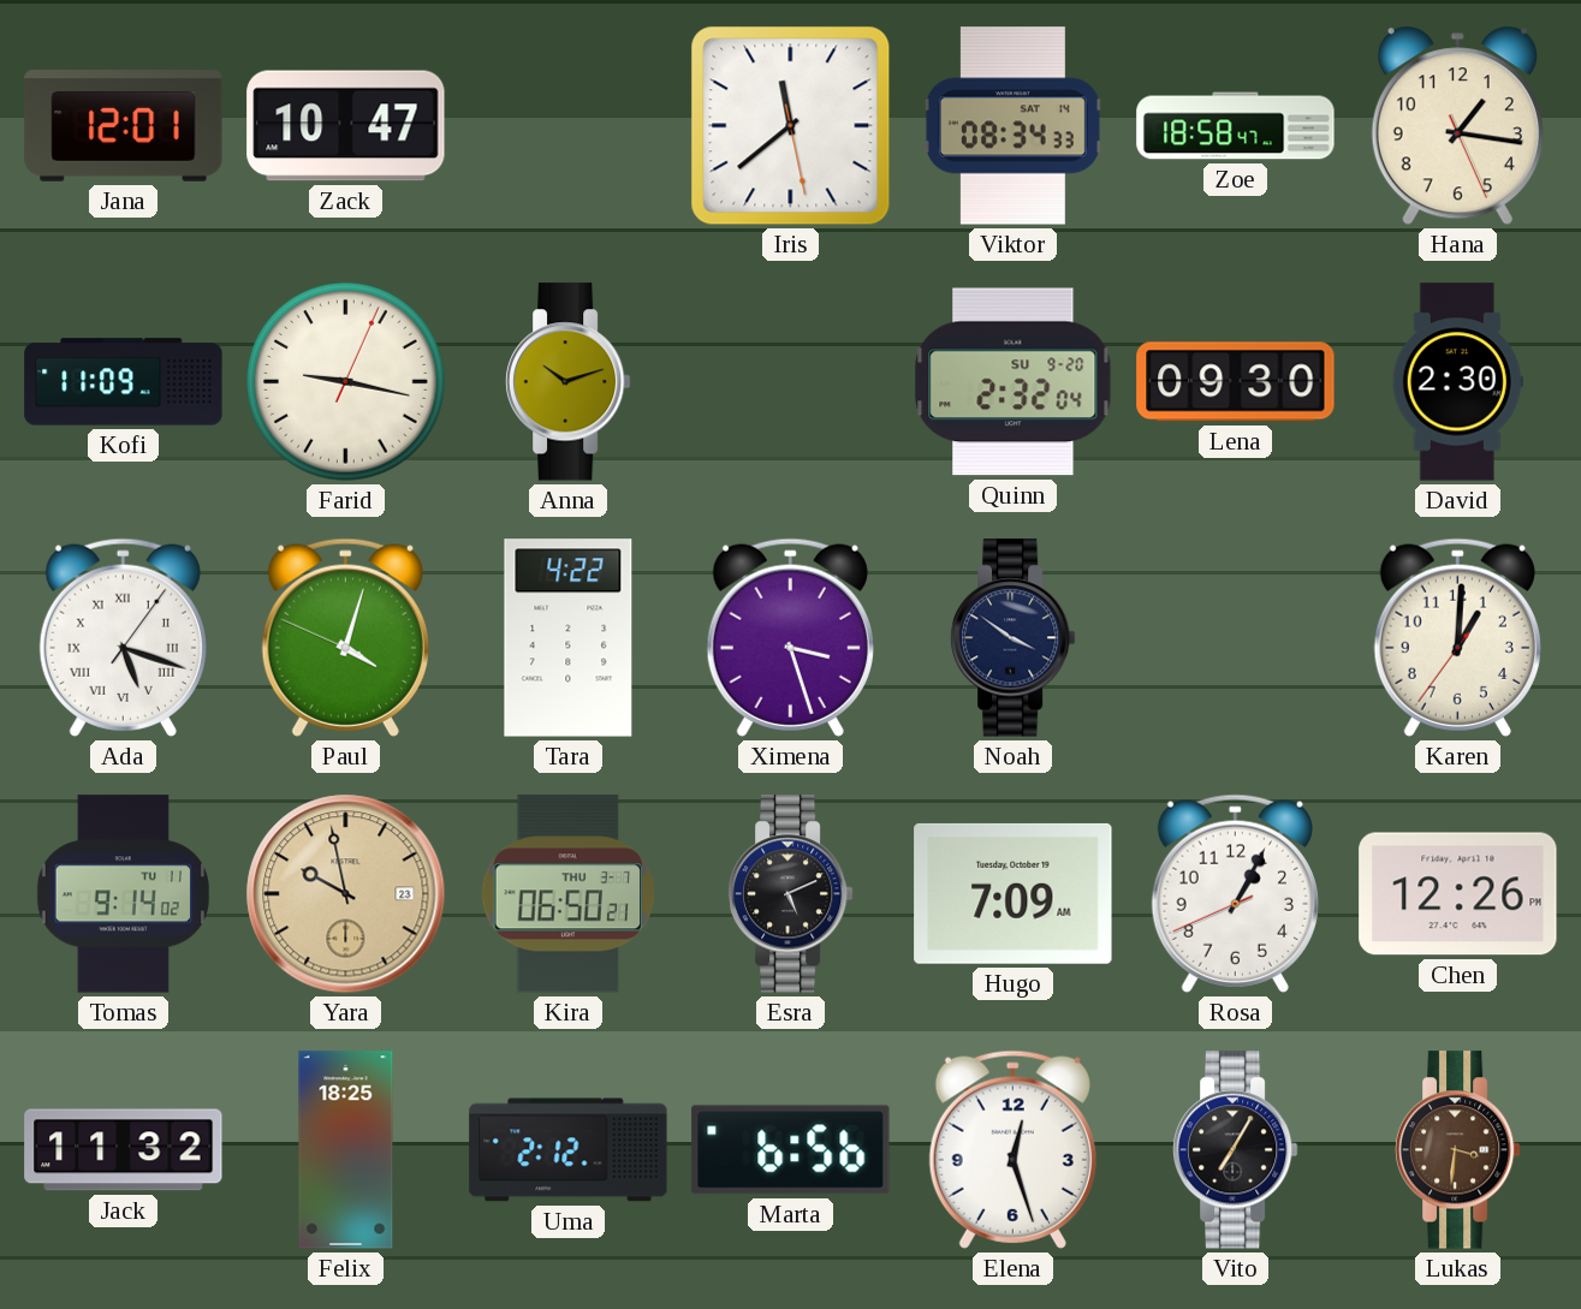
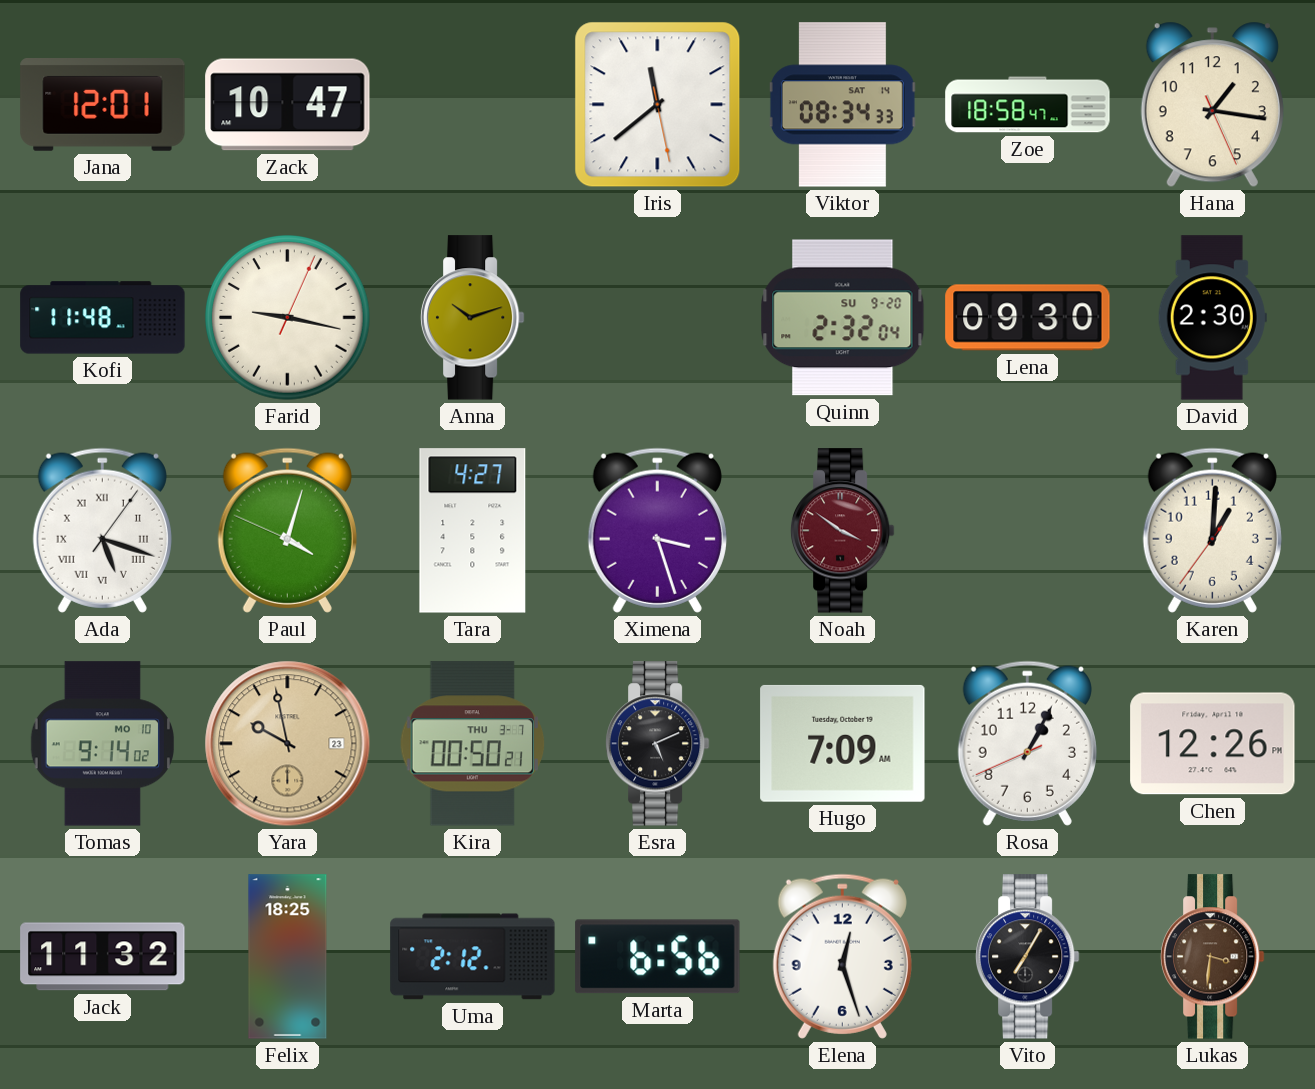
Kofi: 11:09 -> 11:48
Tara: 4:22 -> 4:27
Noah dial: navy -> burgundy
Tomas date: TU 11 -> MO 10
Kira: 06:50 -> 00:50
